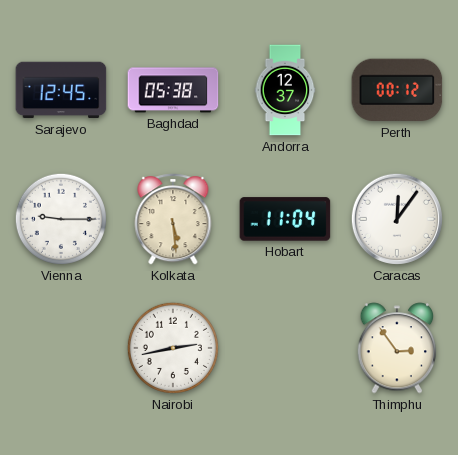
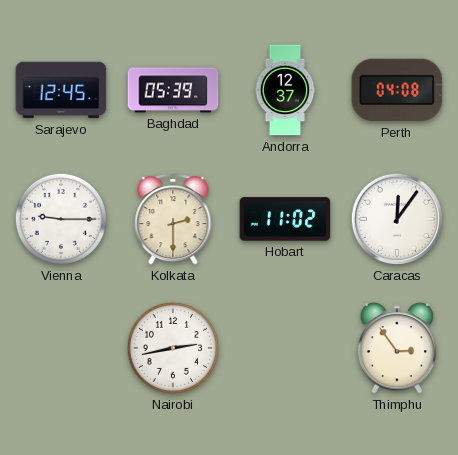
Baghdad: 05:38 -> 05:39
Perth: 00:12 -> 04:08
Kolkata: 5:29 -> 2:30
Hobart: 11:04 -> 11:02
